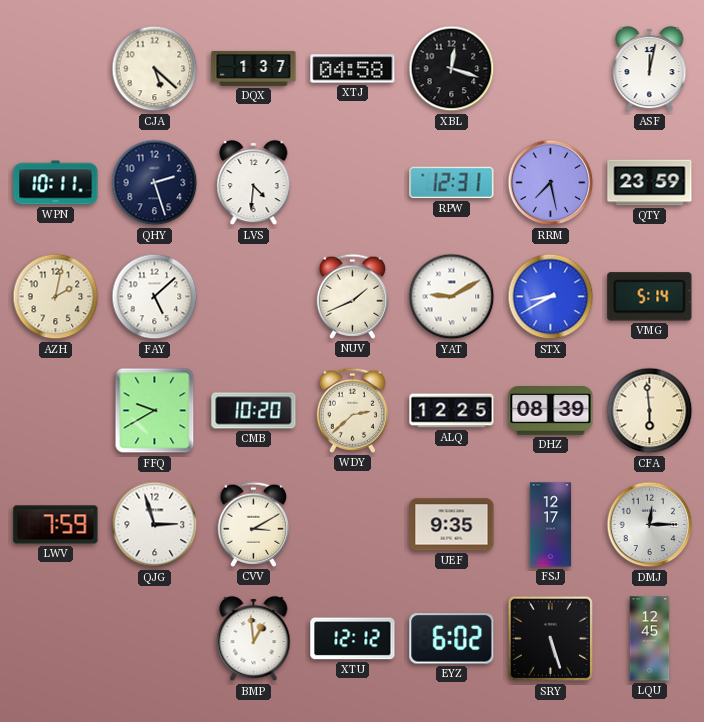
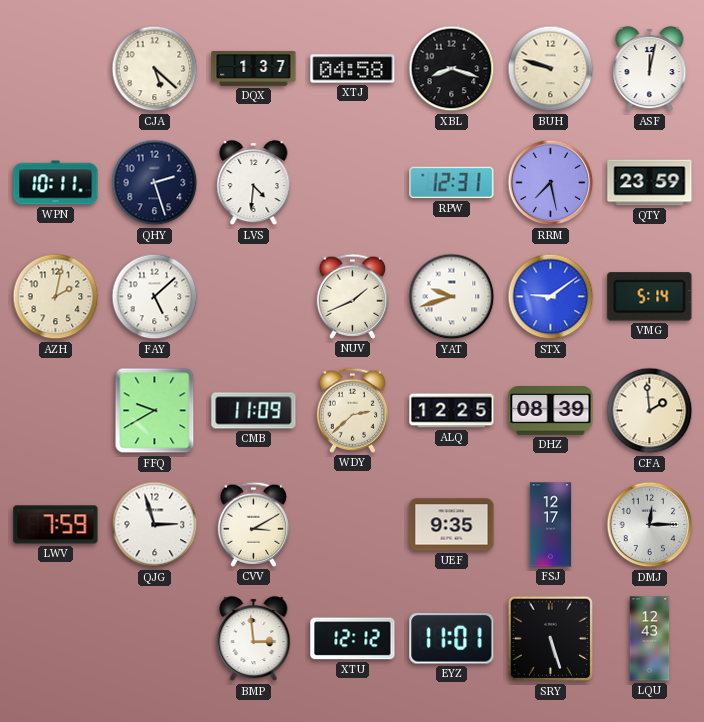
XBL: 12:18 -> 8:18
BUH: none -> 9:48
YAT: 9:10 -> 9:42
STX: 8:40 -> 9:09
CMB: 10:20 -> 11:09
CFA: 5:59 -> 1:59
BMP: 12:59 -> 2:59
EYZ: 6:02 -> 11:01
LQU: 12:45 -> 12:43
